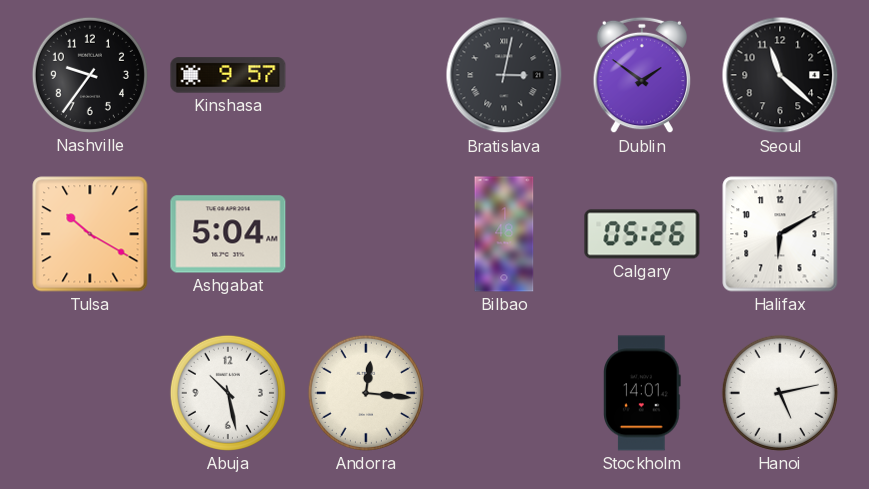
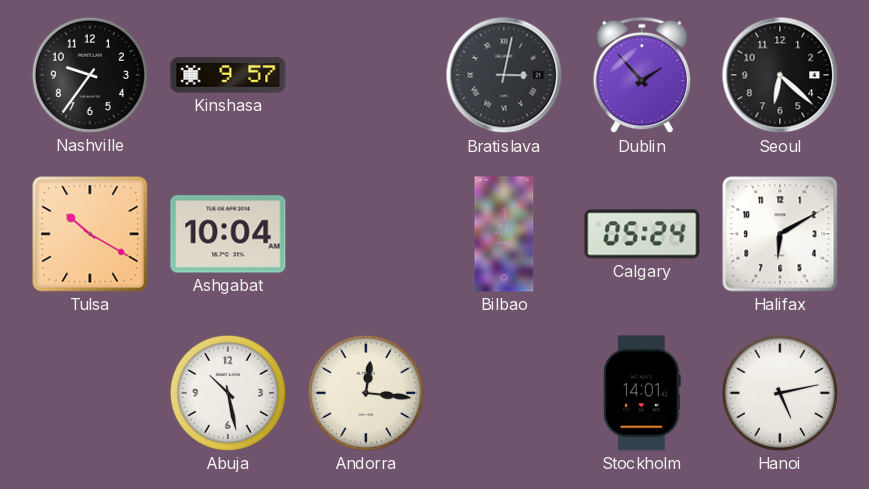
Dublin: 1:51 -> 1:53
Seoul: 11:22 -> 6:22
Ashgabat: 5:04 -> 10:04
Calgary: 05:26 -> 05:24
